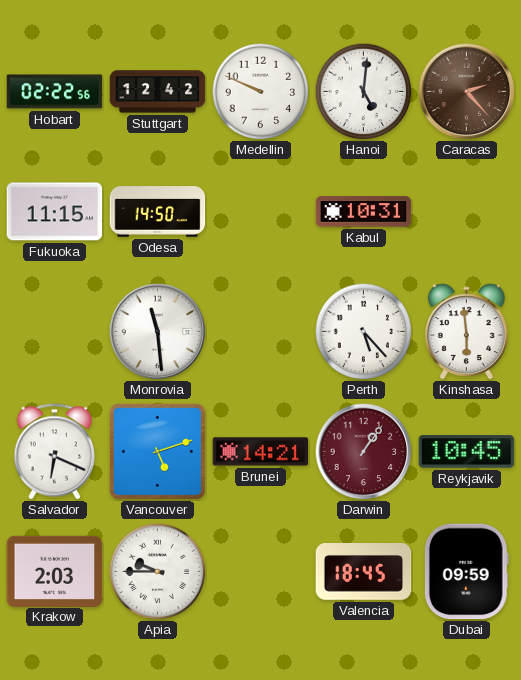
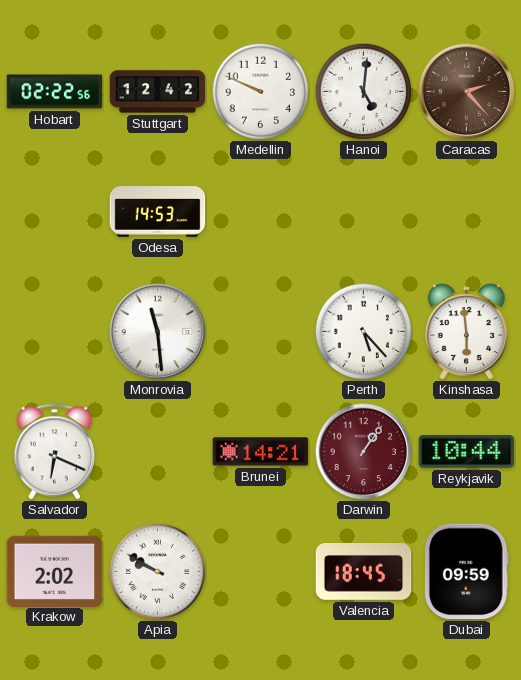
Fukuoka: 11:15 -> none
Odesa: 14:50 -> 14:53
Kabul: 10:31 -> none
Vancouver: 5:12 -> none
Reykjavik: 10:45 -> 10:44
Krakow: 2:03 -> 2:02
Apia: 9:45 -> 9:50
